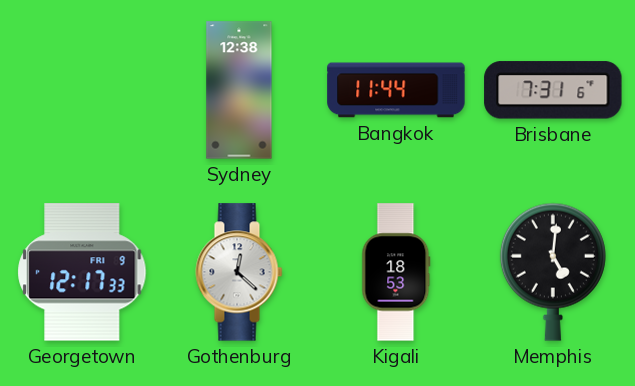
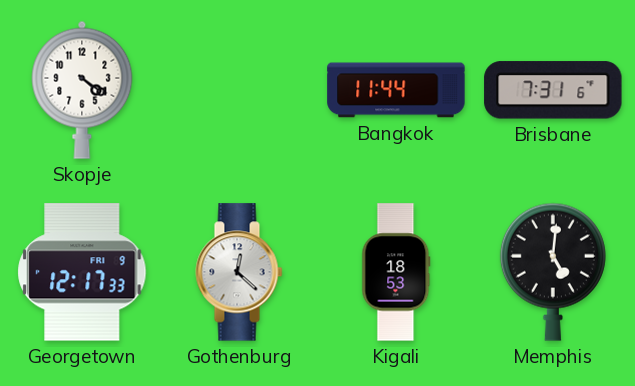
Skopje: none -> 4:21
Sydney: 12:38 -> none
